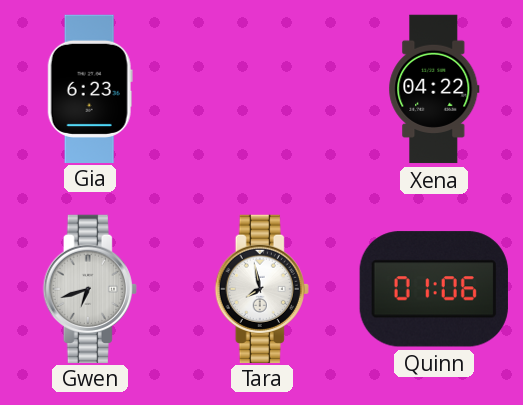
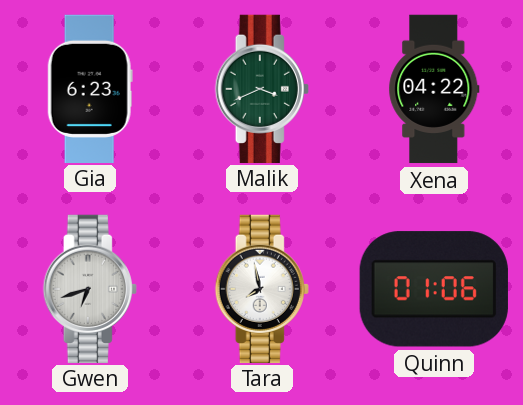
Malik: none -> 3:41
